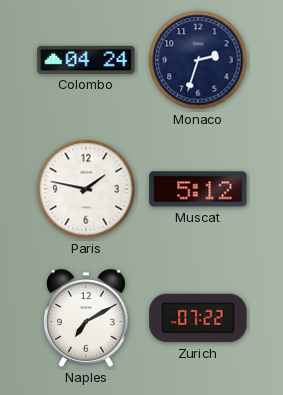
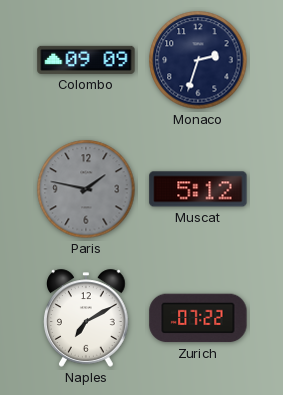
Colombo: 04:24 -> 09:09
Paris dial: white -> grey
